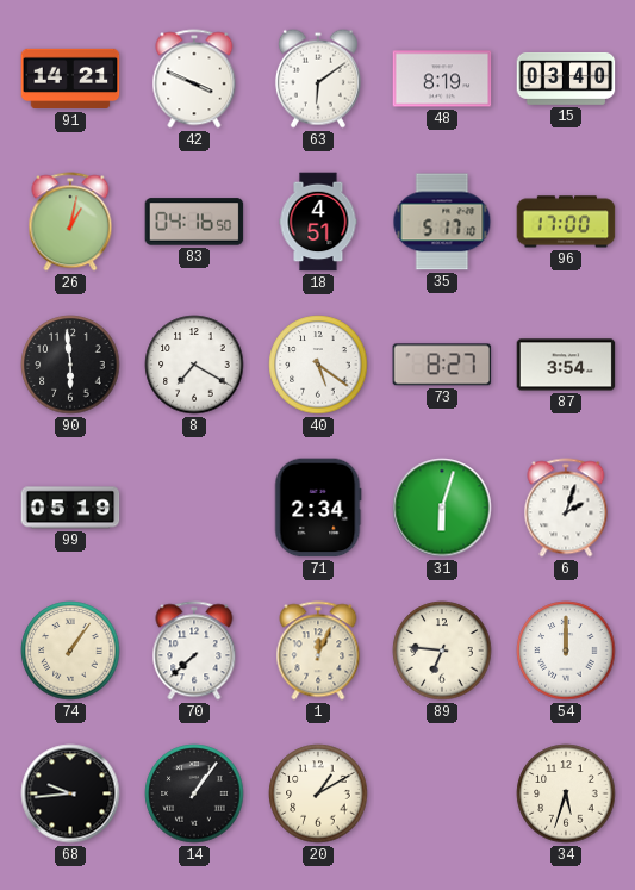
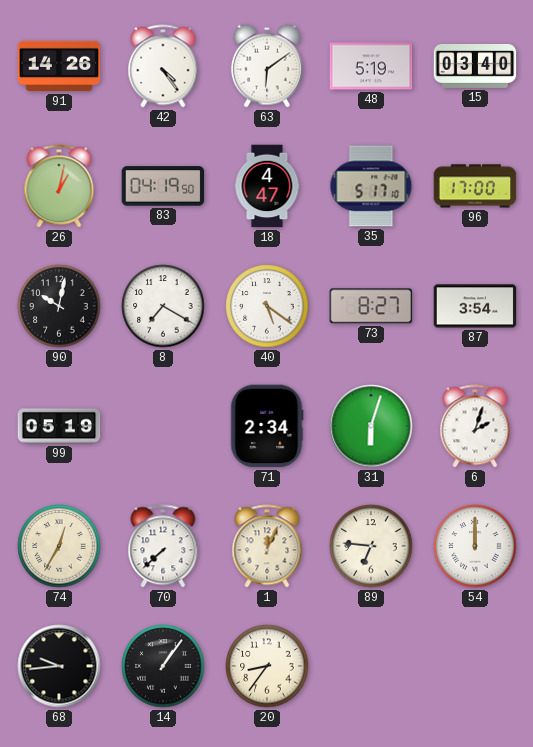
91: 14:21 -> 14:26
42: 3:49 -> 4:24
48: 8:19 -> 5:19
83: 04:16 -> 04:19
18: 4:51 -> 4:47
90: 5:59 -> 10:02
74: 1:06 -> 12:35
20: 1:10 -> 8:36
34: 5:33 -> none
